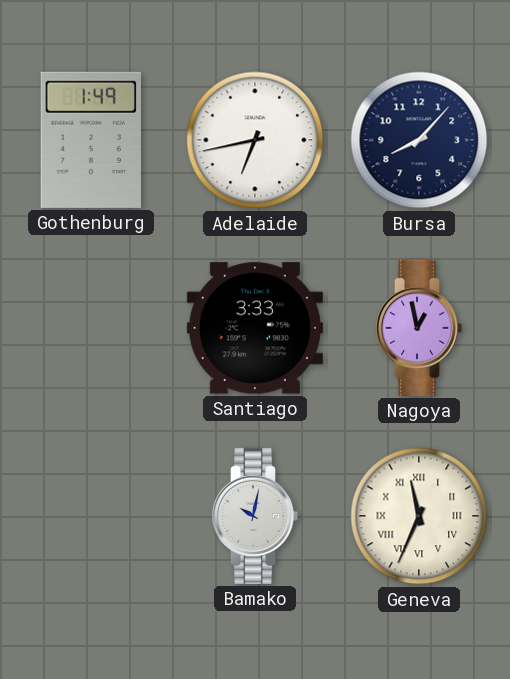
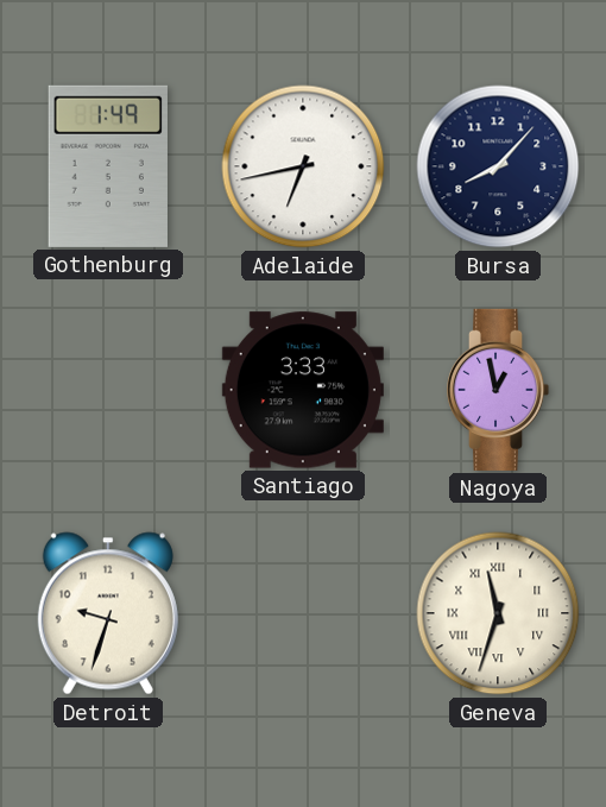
Detroit: none -> 9:33
Bamako: 10:02 -> none
Geneva: 11:34 -> 11:33
